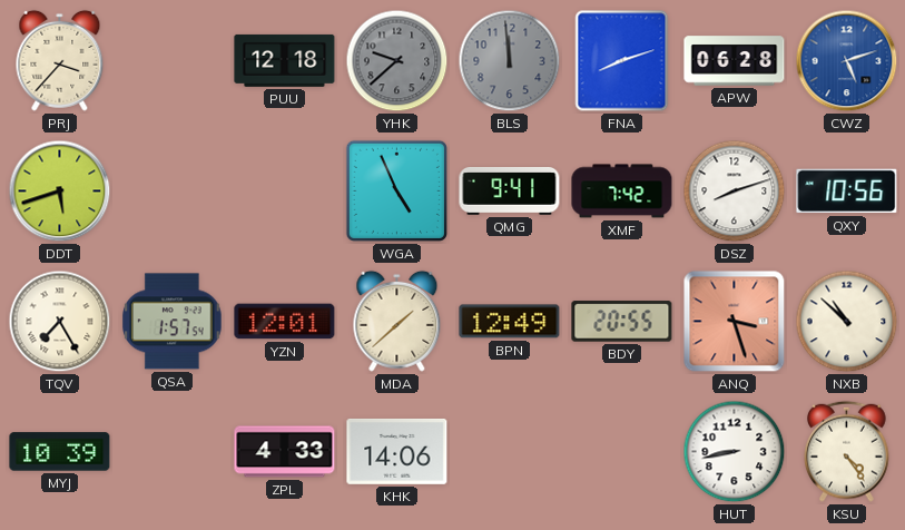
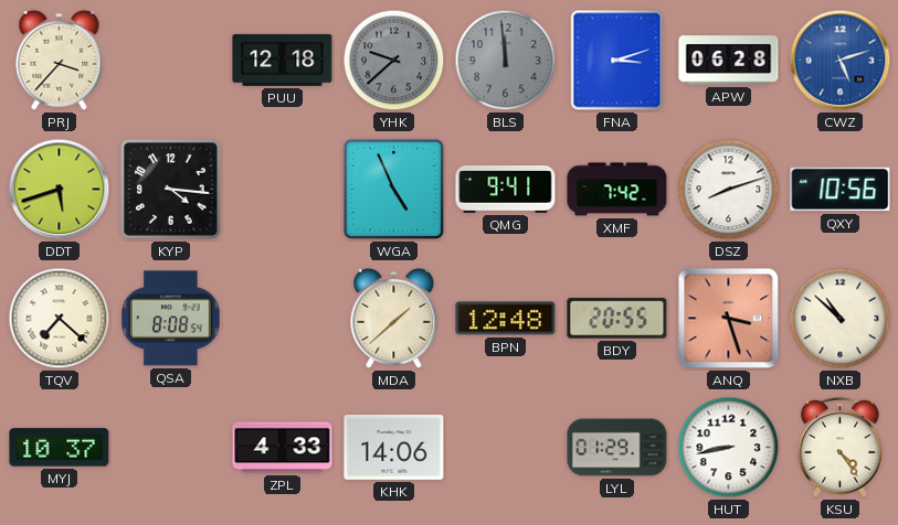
FNA: 8:12 -> 3:12
KYP: none -> 4:16
TQV: 7:25 -> 7:22
QSA: 1:57 -> 8:08
YZN: 12:01 -> none
BPN: 12:49 -> 12:48
MYJ: 10:39 -> 10:37
LYL: none -> 01:29
